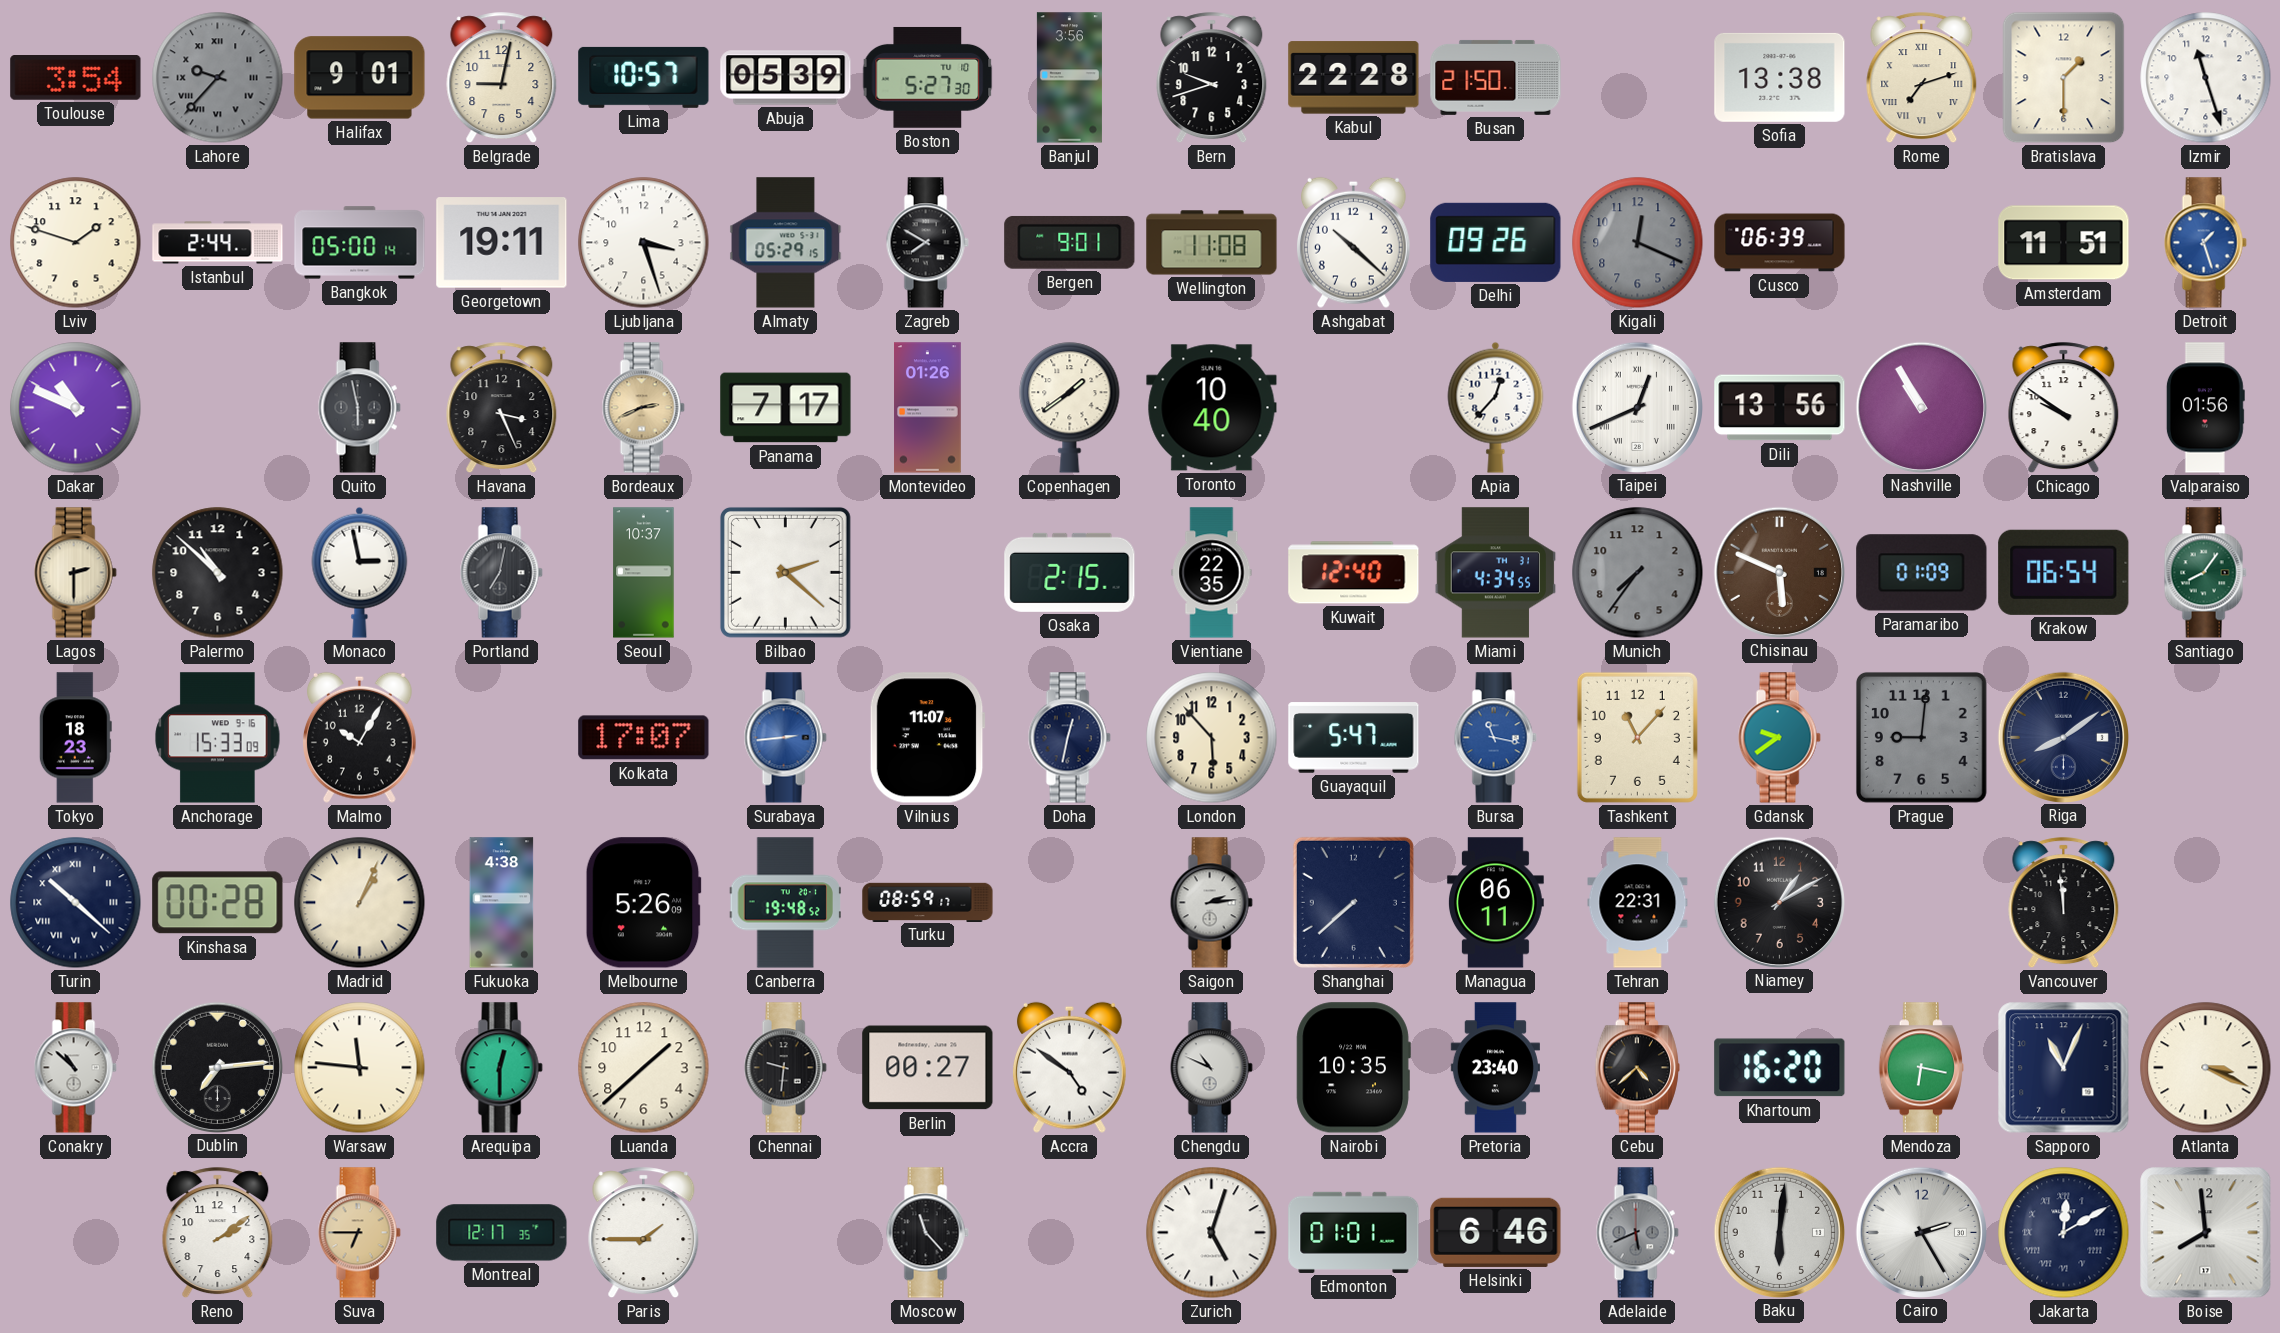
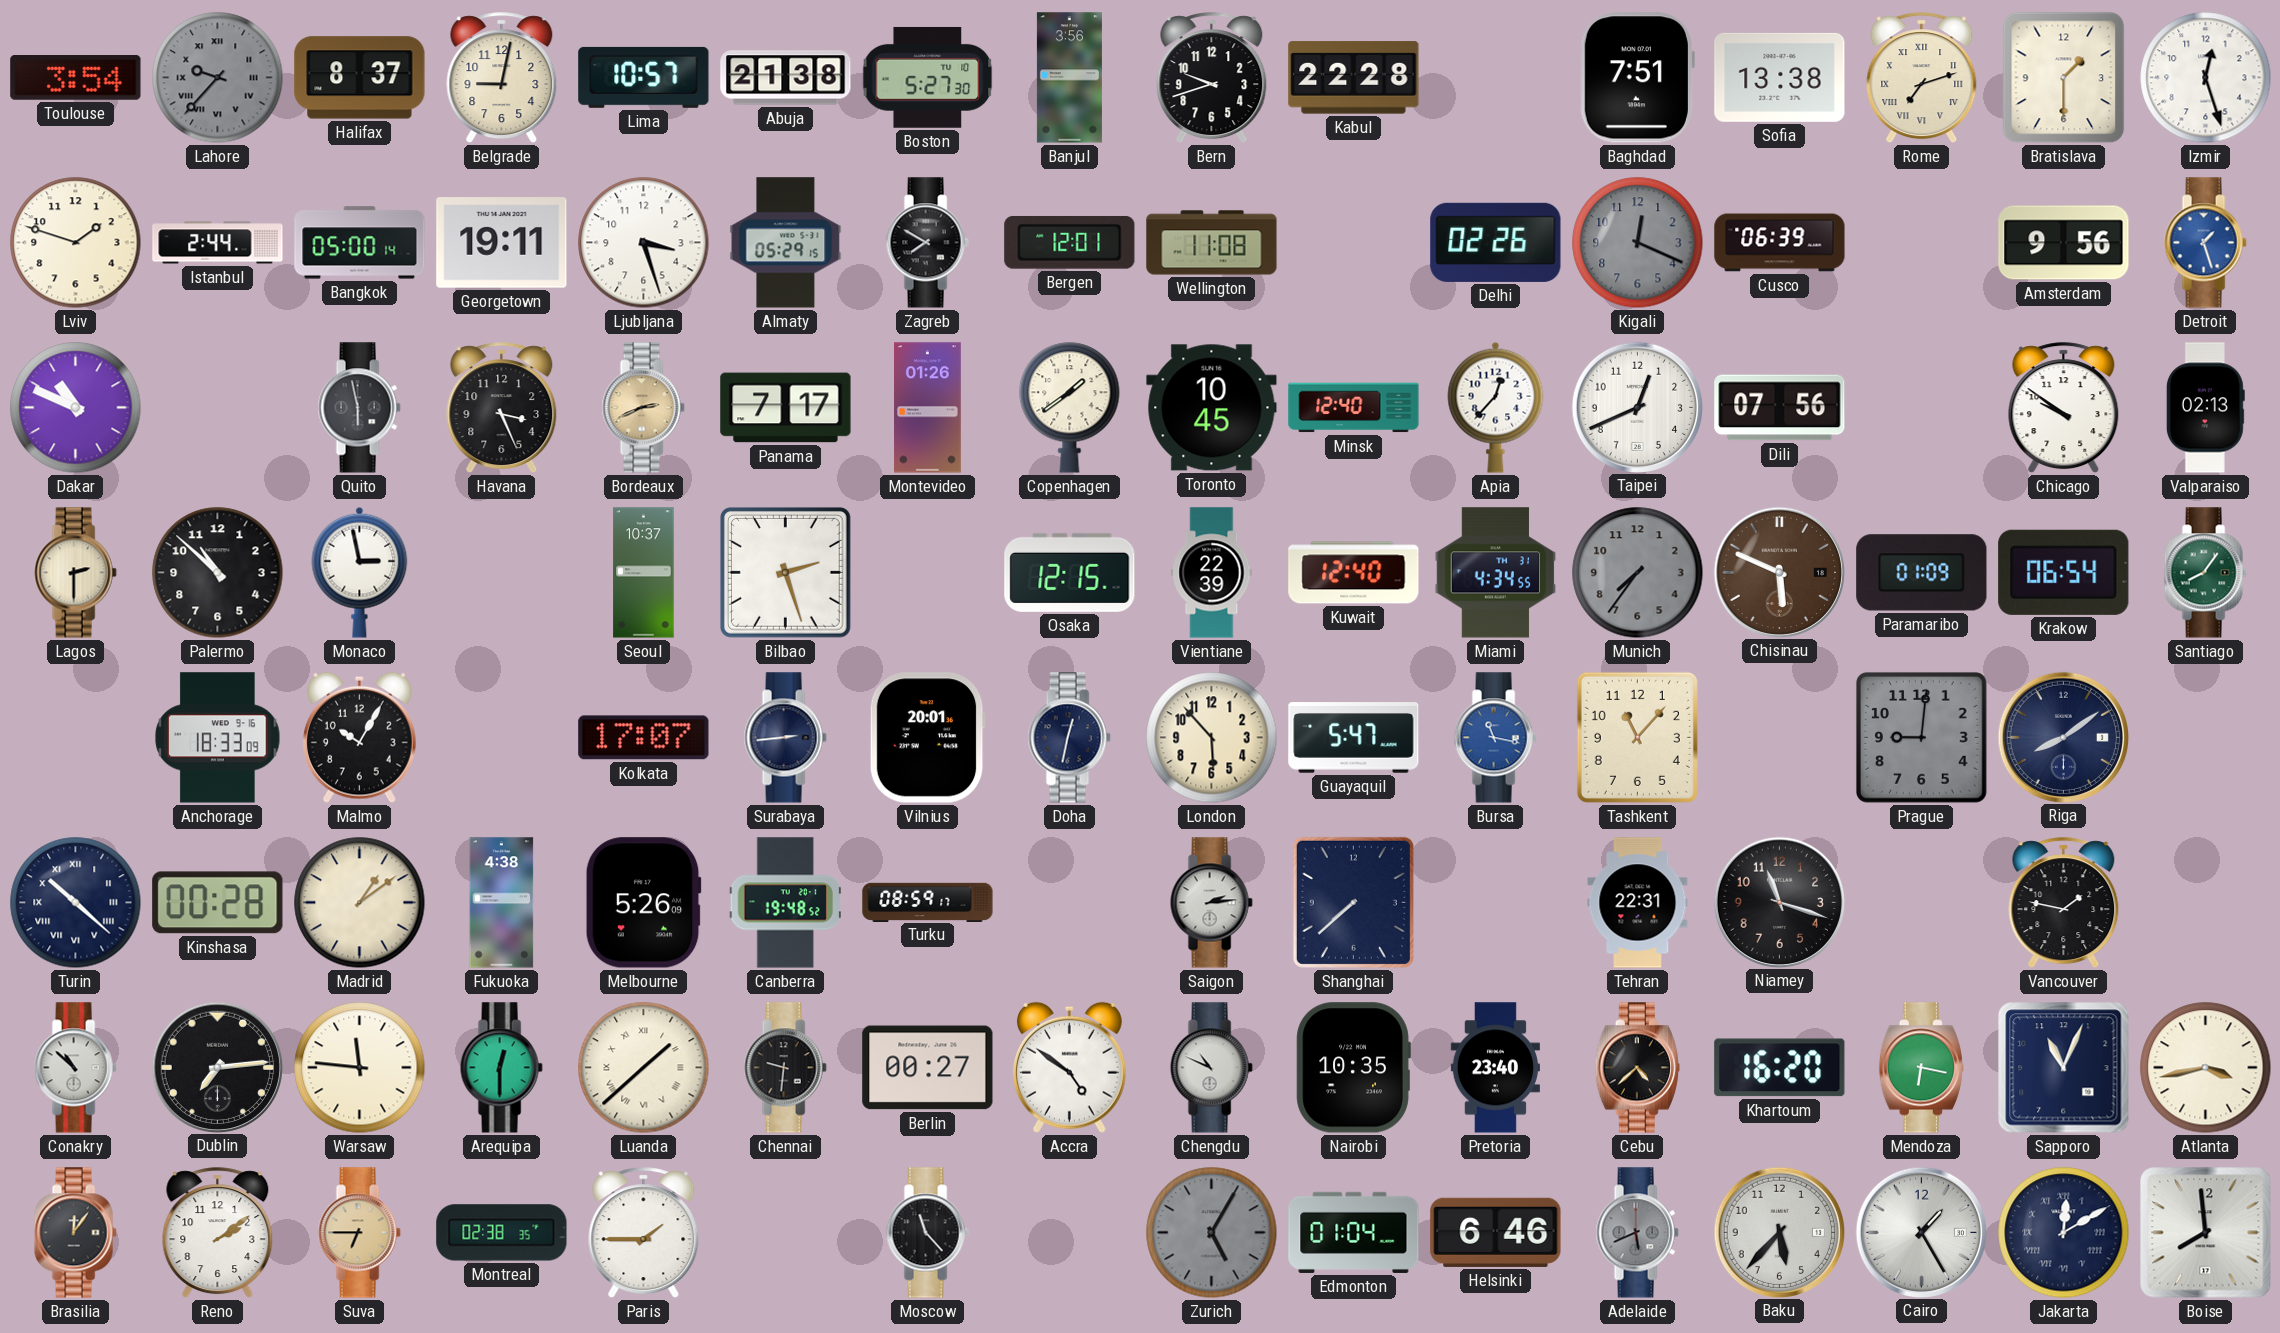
Halifax: 9:01 -> 8:37
Abuja: 05:39 -> 21:38
Busan: 21:50 -> none
Baghdad: none -> 7:51
Izmir: 11:27 -> 12:27
Bergen: 9:01 -> 12:01
Ashgabat: 10:22 -> none
Delhi: 09:26 -> 02:26
Amsterdam: 11:51 -> 9:56
Toronto: 10:40 -> 10:45
Minsk: none -> 12:40
Taipei numerals: Roman -> Arabic
Dili: 13:56 -> 07:56
Nashville: 10:55 -> none
Valparaiso: 01:56 -> 02:13
Portland: 7:02 -> none
Bilbao: 2:22 -> 2:27
Osaka: 2:15 -> 12:15
Vientiane: 22:35 -> 22:39
Tokyo: 18:23 -> none
Anchorage: 15:33 -> 18:33
Surabaya dial: blue -> navy
Vilnius: 11:07 -> 20:01
Gdansk: 9:39 -> none
Madrid: 1:04 -> 1:09
Managua: 06:11 -> none
Niamey: 1:10 -> 11:18
Vancouver: 11:59 -> 1:47
Luanda numerals: Arabic -> Roman
Atlanta: 3:19 -> 3:43
Brasilia: none -> 12:06
Montreal: 12:17 -> 02:38
Zurich: 5:03 -> 5:05
Zurich dial: white -> grey
Edmonton: 01:01 -> 01:04
Baku: 6:01 -> 5:37
Cairo: 2:25 -> 1:25
